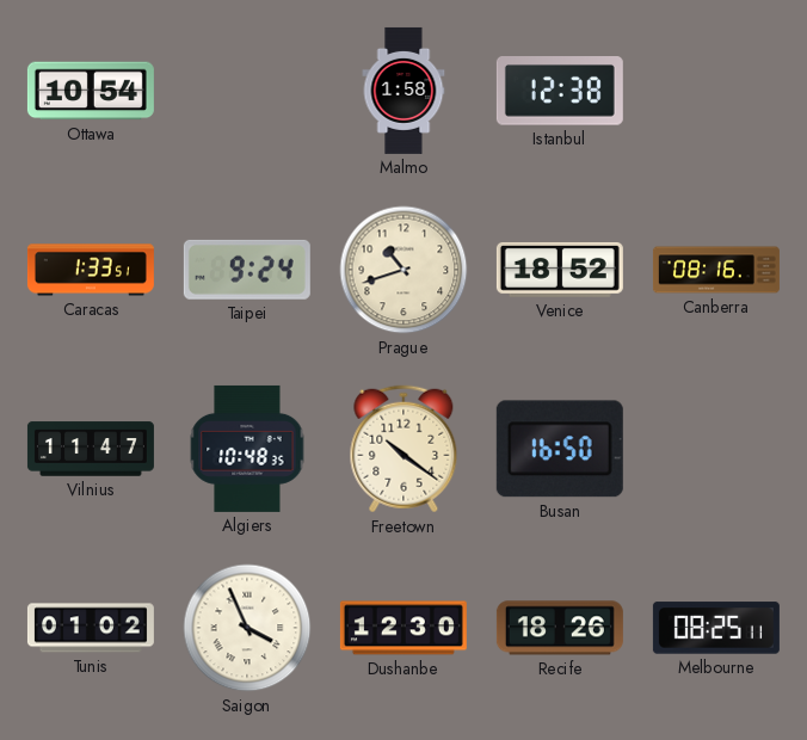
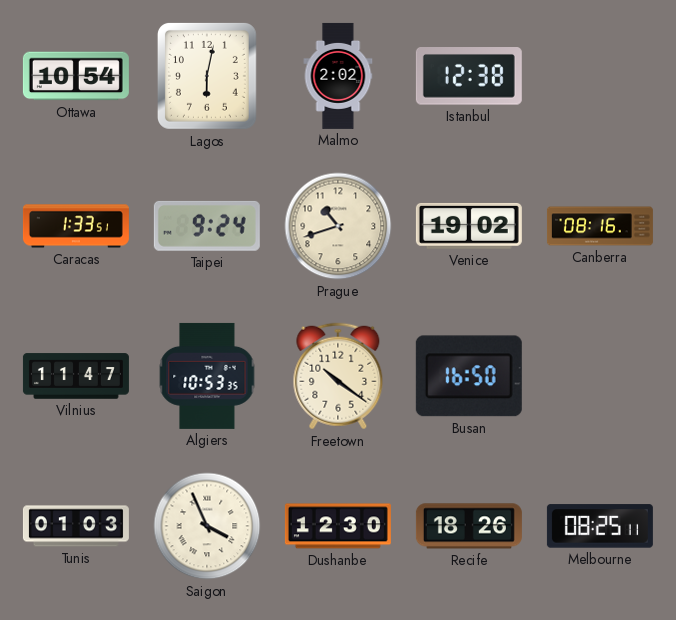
Lagos: none -> 6:02
Malmo: 1:58 -> 2:02
Venice: 18:52 -> 19:02
Algiers: 10:48 -> 10:53
Tunis: 01:02 -> 01:03
